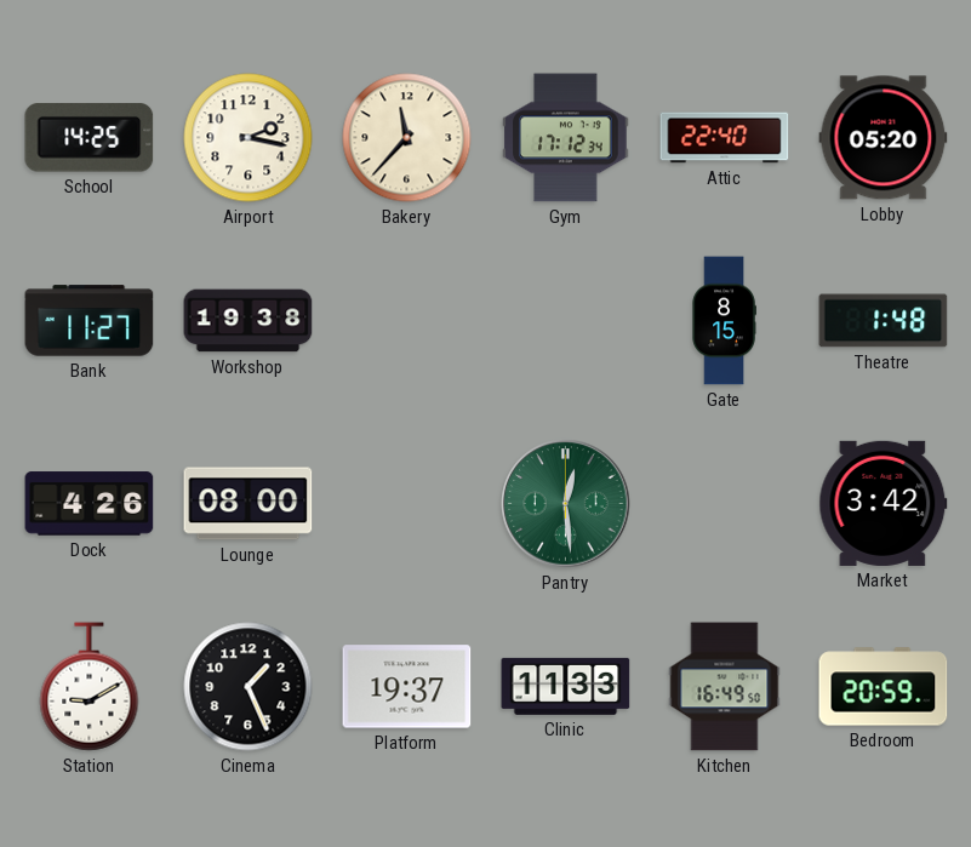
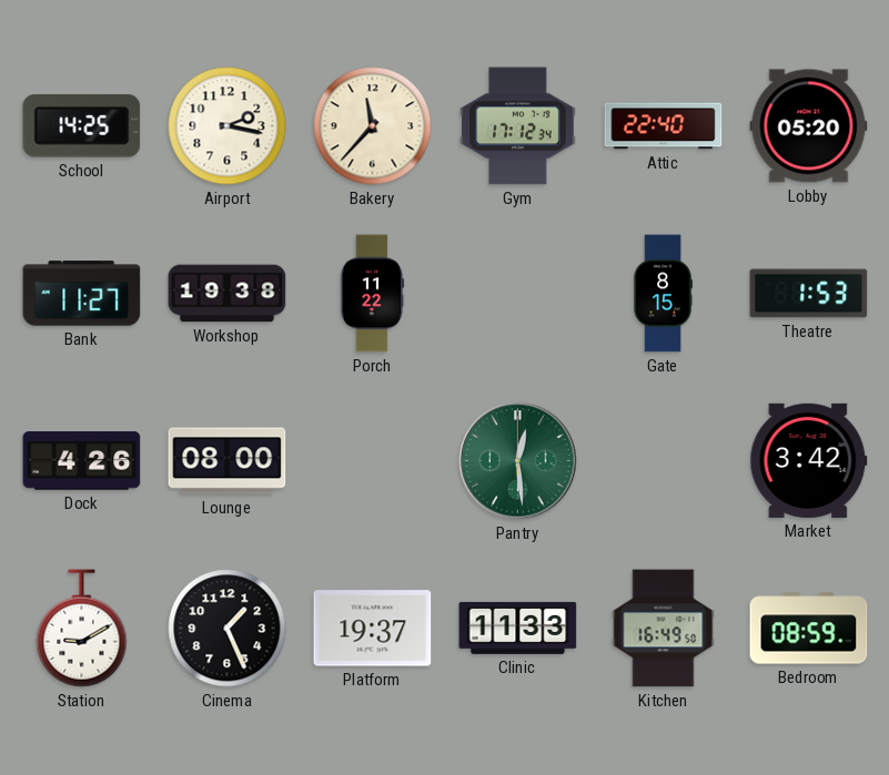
Porch: none -> 11:22
Theatre: 1:48 -> 1:53
Bedroom: 20:59 -> 08:59
